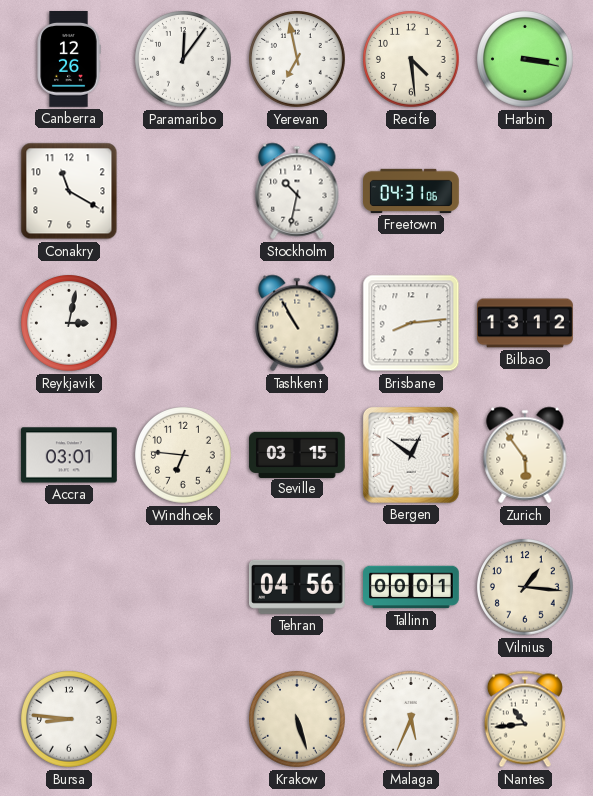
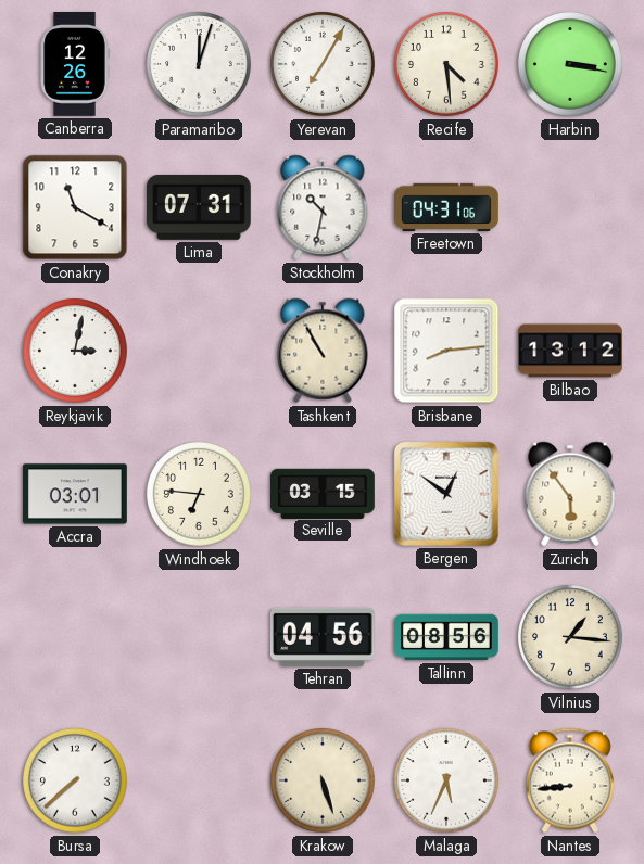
Paramaribo: 12:06 -> 12:03
Yerevan: 6:58 -> 7:05
Lima: none -> 07:31
Tallinn: 00:01 -> 08:56
Bursa: 8:46 -> 7:38
Nantes: 10:44 -> 8:44
